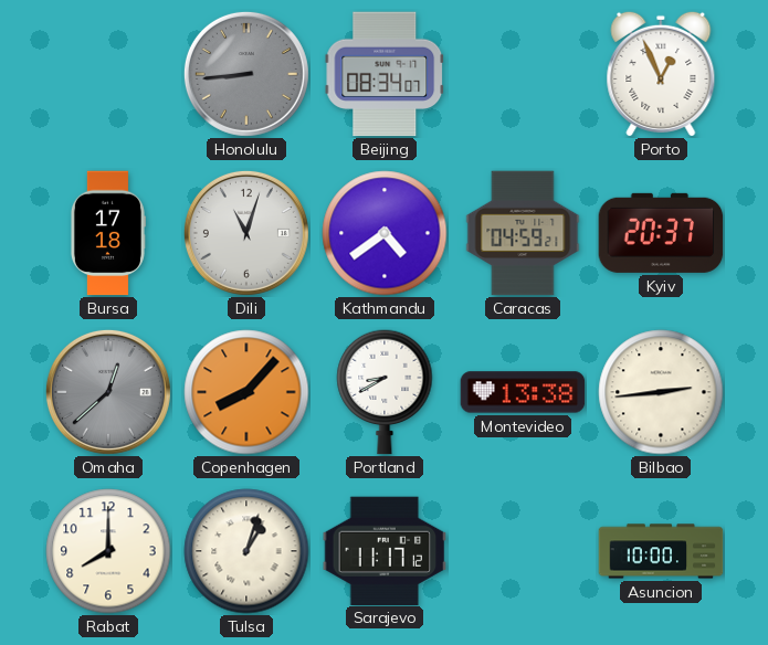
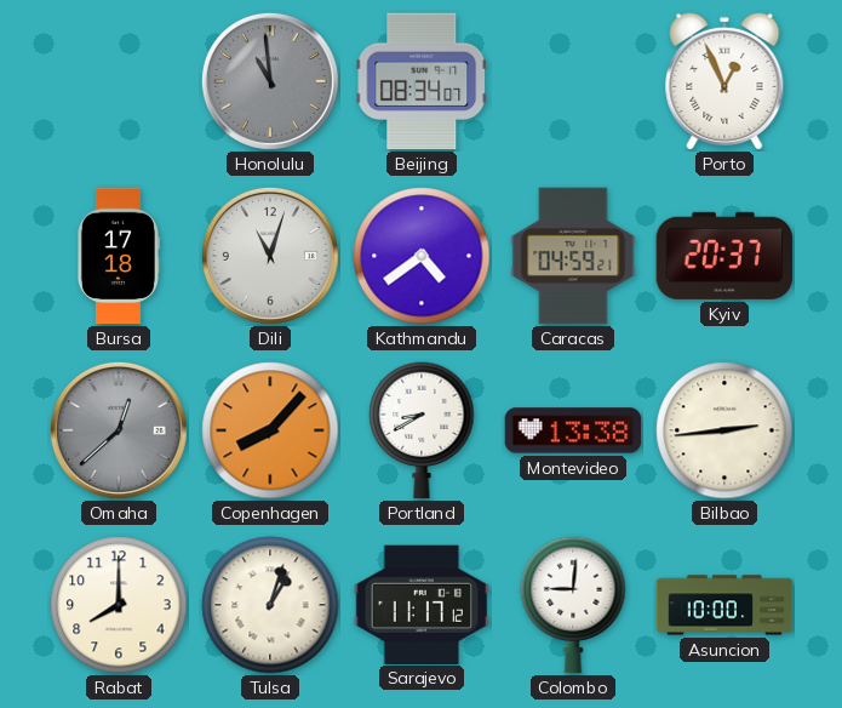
Honolulu: 8:44 -> 10:59
Colombo: none -> 9:01
